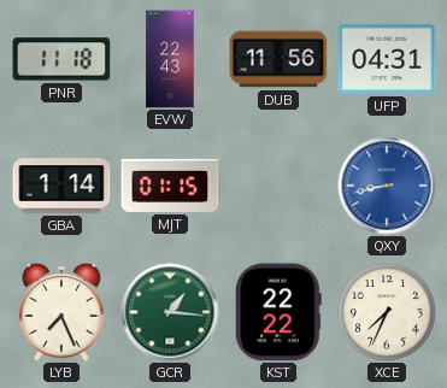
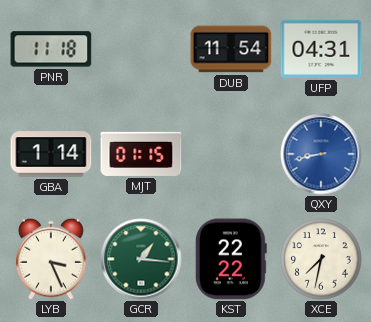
EVW: 22:43 -> none
DUB: 11:56 -> 11:54
LYB: 7:26 -> 3:26
XCE: 7:34 -> 7:32
